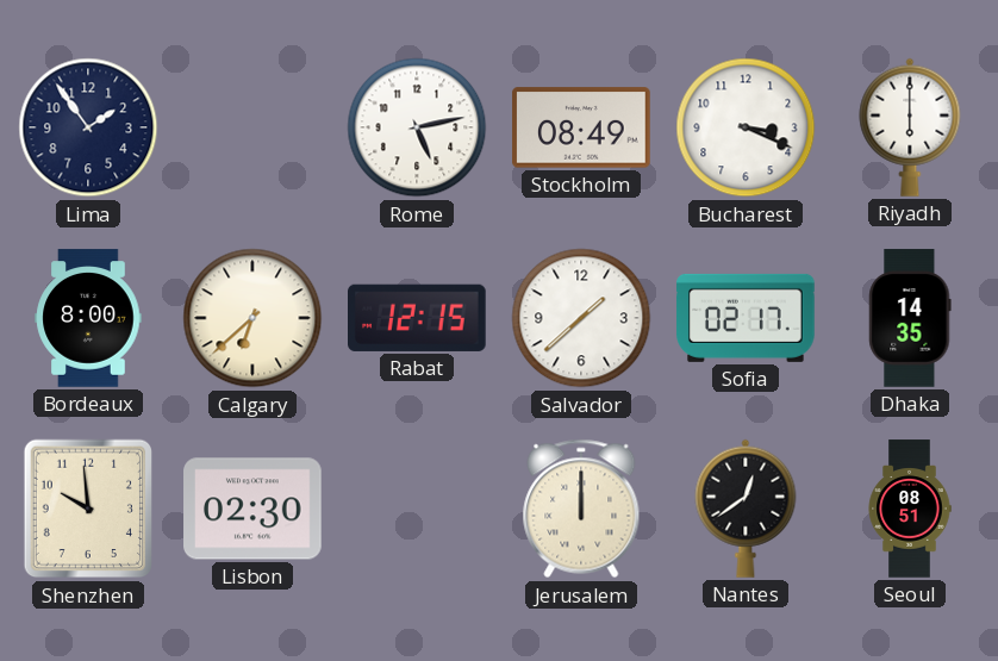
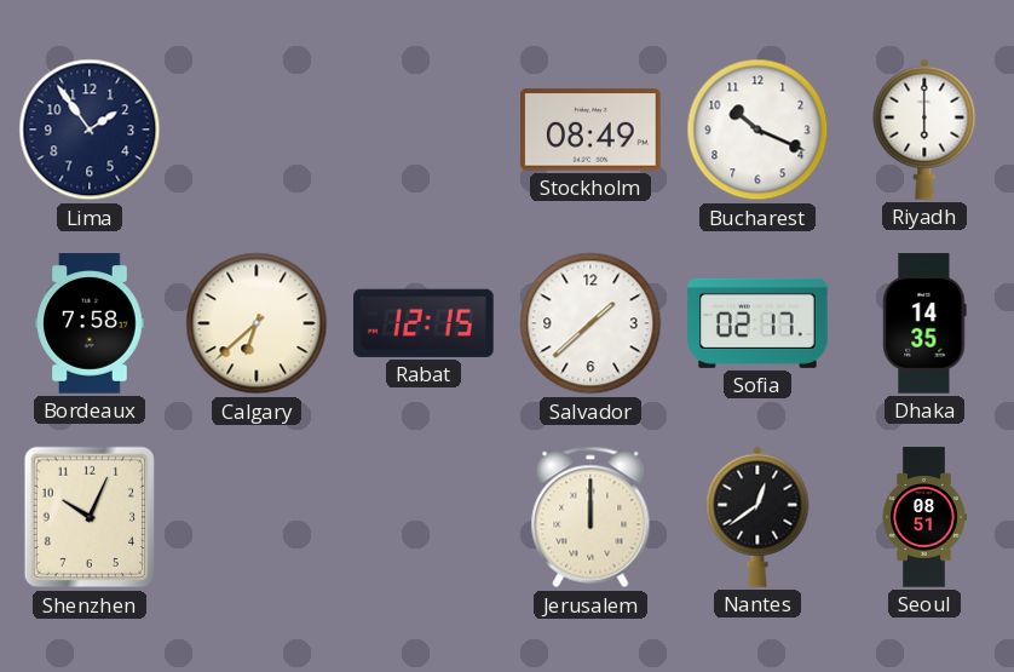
Rome: 5:13 -> none
Bucharest: 3:19 -> 10:19
Bordeaux: 8:00 -> 7:58
Shenzhen: 9:59 -> 10:04
Lisbon: 02:30 -> none
